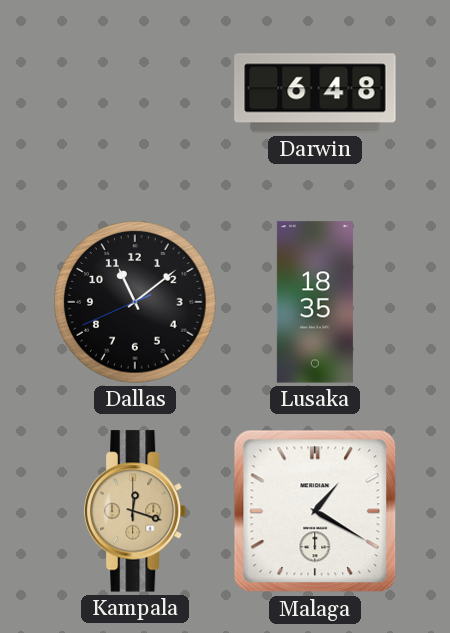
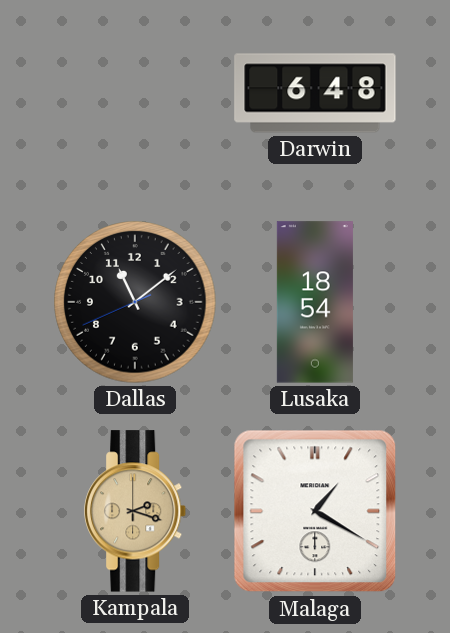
Lusaka: 18:35 -> 18:54
Kampala: 12:18 -> 2:18
